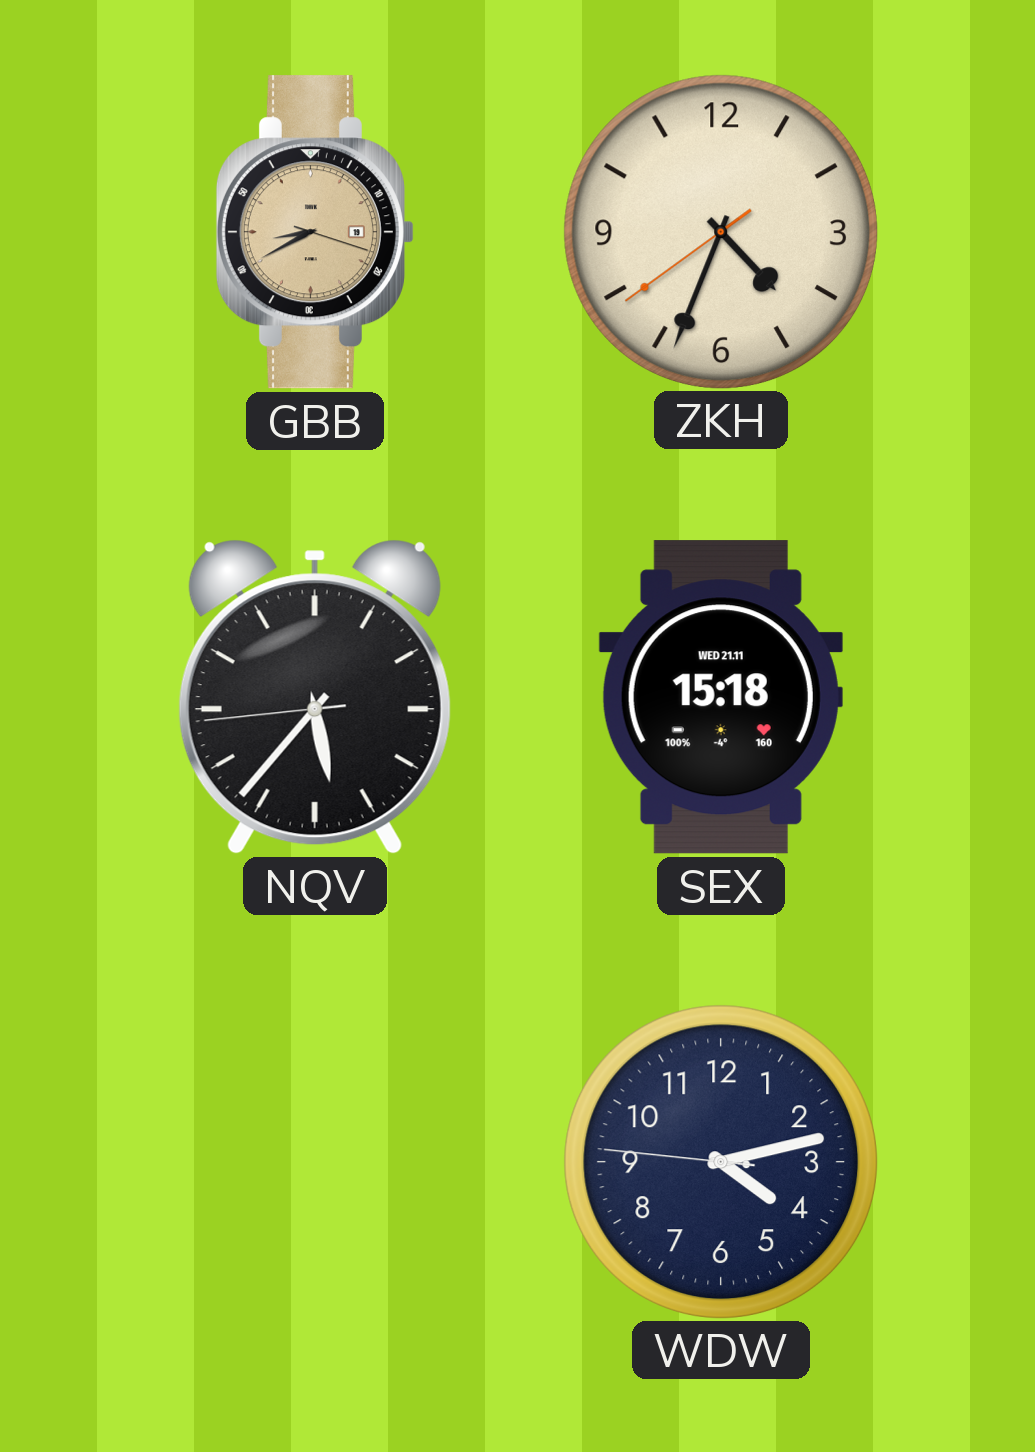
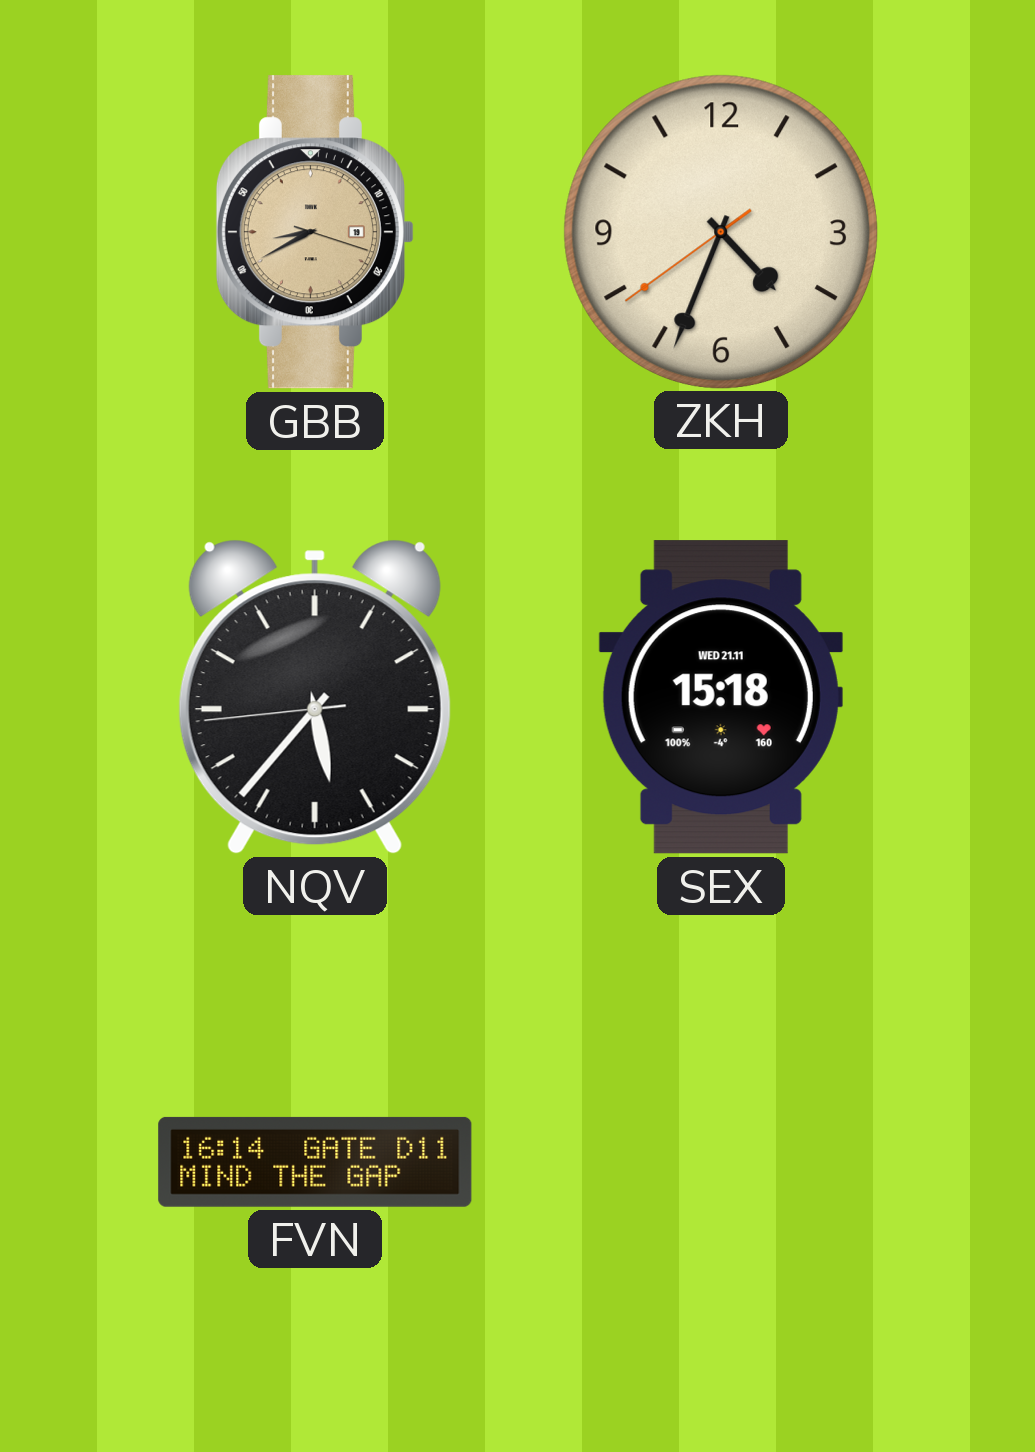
FVN: none -> 16:14
WDW: 4:12 -> none
